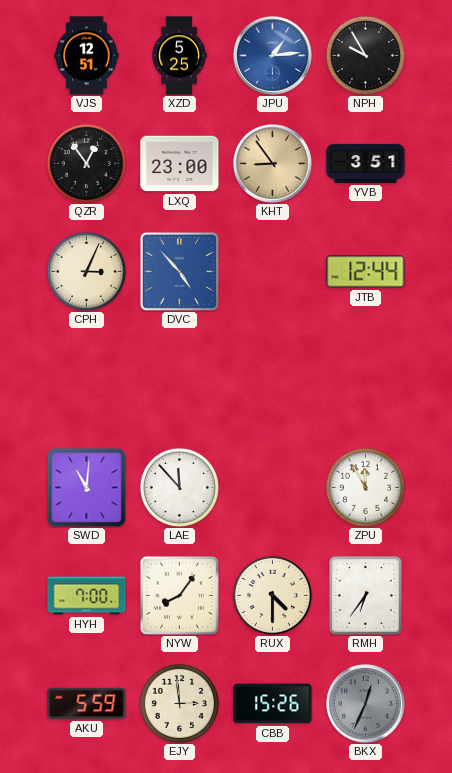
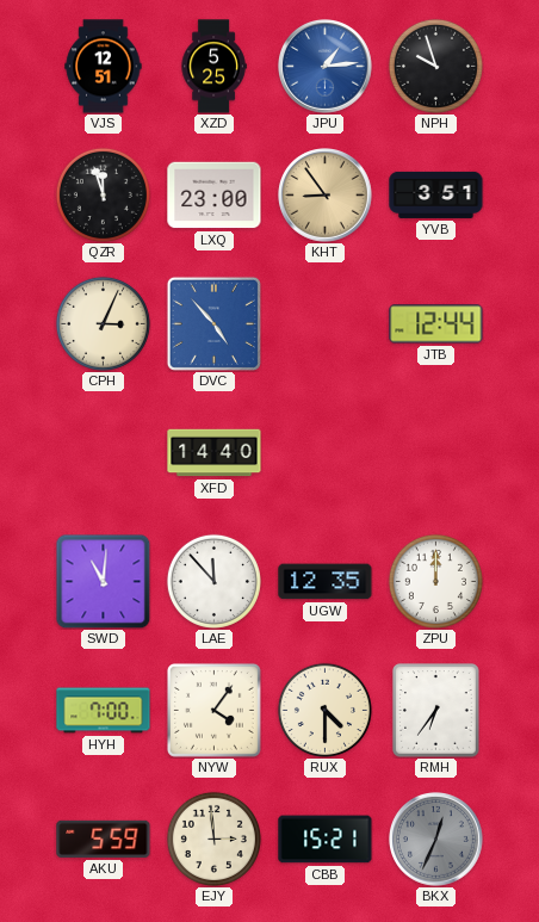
NPH: 9:55 -> 9:57
QZR: 12:54 -> 11:57
XFD: none -> 14:40
UGW: none -> 12:35
ZPU: 11:55 -> 12:00
NYW: 8:06 -> 4:06
CBB: 15:26 -> 15:21
